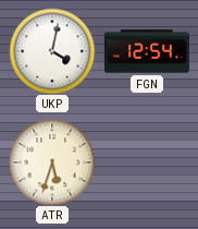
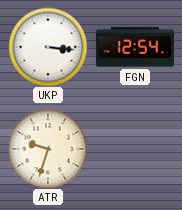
UKP: 4:02 -> 3:16
ATR: 5:33 -> 9:33
